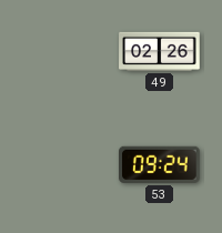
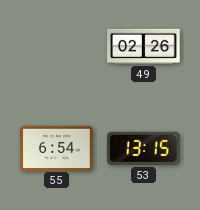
55: none -> 6:54
53: 09:24 -> 13:15
